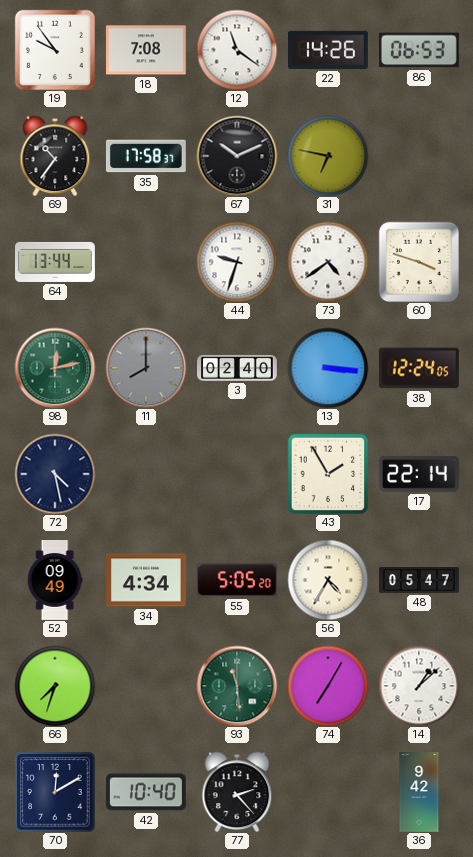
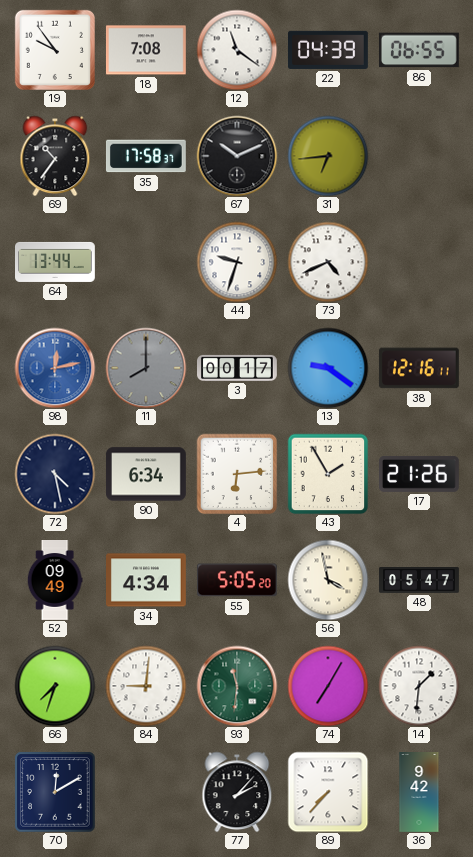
22: 14:26 -> 04:39
86: 06:53 -> 06:55
31: 6:47 -> 6:44
73: 4:39 -> 4:41
60: 3:48 -> none
98 dial: green -> blue
3: 02:40 -> 00:17
13: 3:16 -> 9:21
38: 12:24 -> 12:16
90: none -> 6:34
4: none -> 6:14
17: 22:14 -> 21:26
56: 4:35 -> 3:58
84: none -> 9:01
93: 11:29 -> 11:31
14: 1:08 -> 1:31
42: 10:40 -> none
77: 2:23 -> 2:07
89: none -> 7:37
